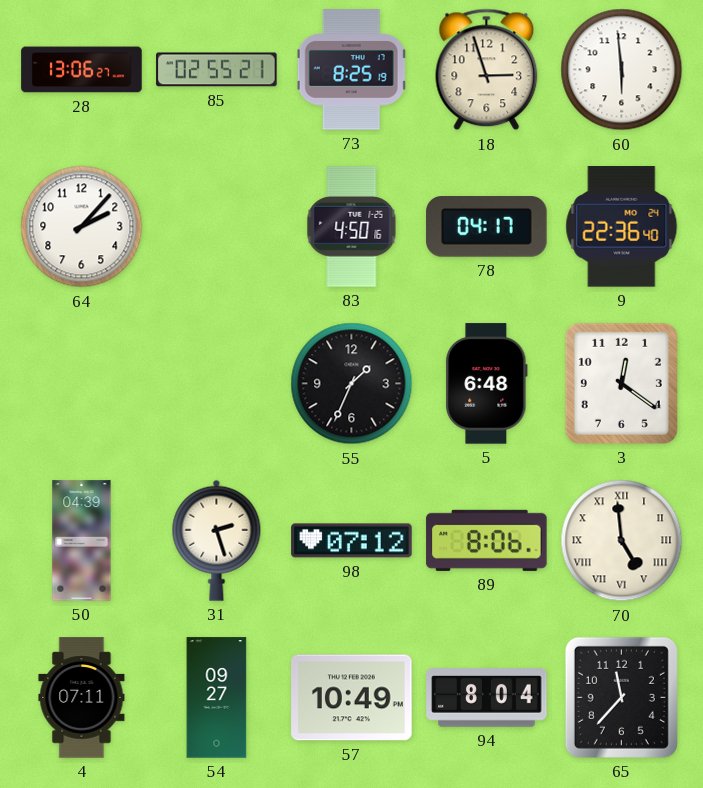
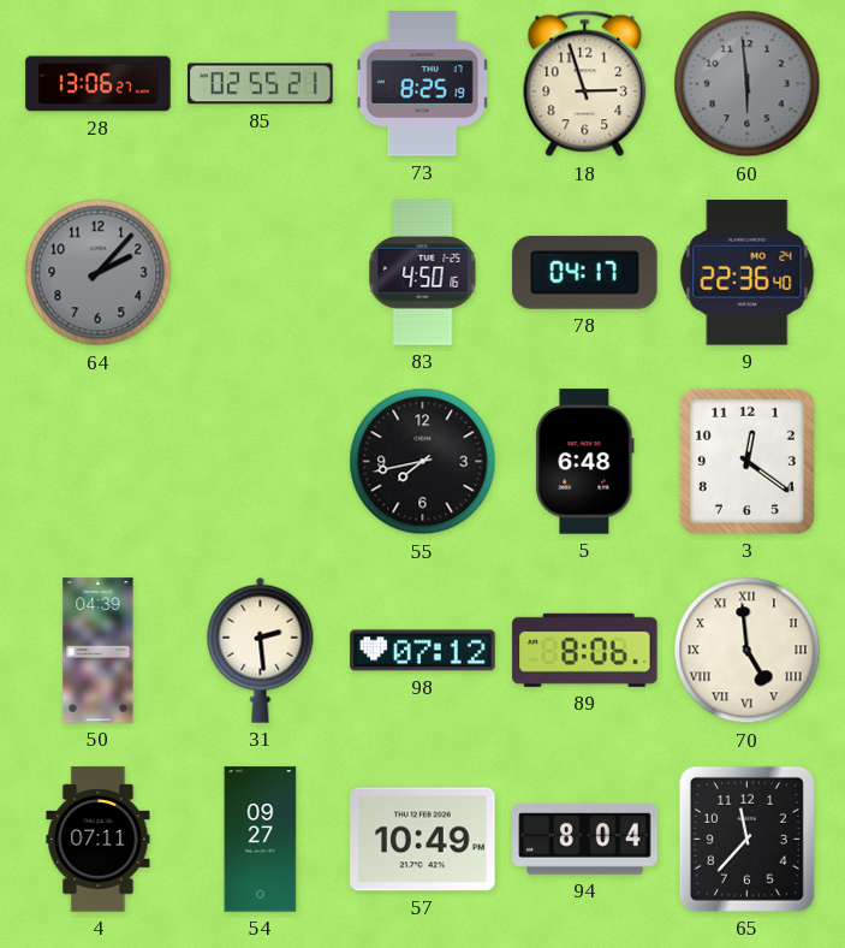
60 dial: white -> grey
64 dial: white -> grey
55: 1:34 -> 7:43
31: 2:27 -> 2:29
